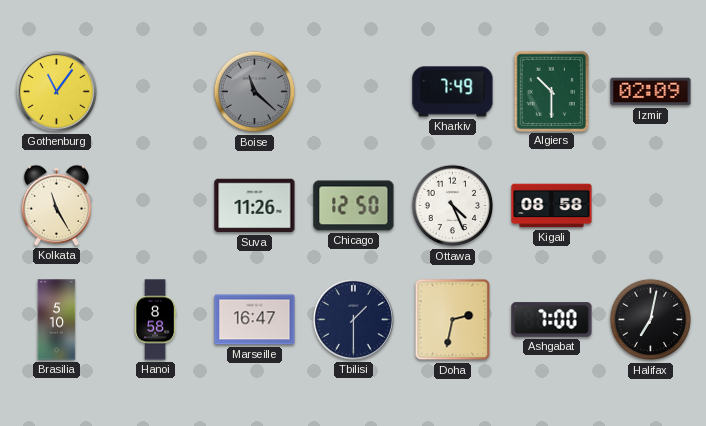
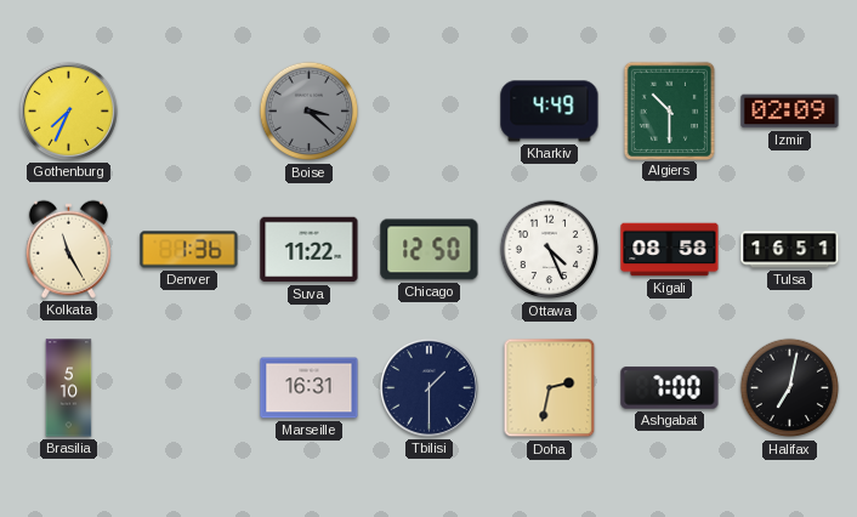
Gothenburg: 11:06 -> 7:34
Boise: 11:22 -> 3:22
Kharkiv: 7:49 -> 4:49
Denver: none -> 1:36
Suva: 11:26 -> 11:22
Tulsa: none -> 16:51
Hanoi: 8:58 -> none
Marseille: 16:47 -> 16:31
